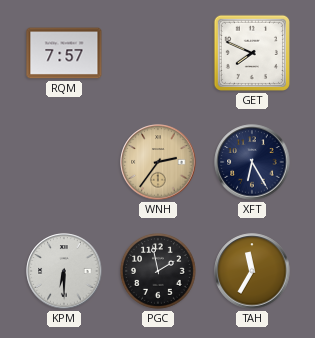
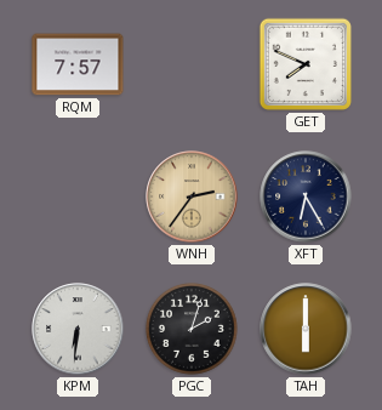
KPM: 6:30 -> 6:31
PGC: 1:58 -> 2:03
TAH: 11:35 -> 6:00
